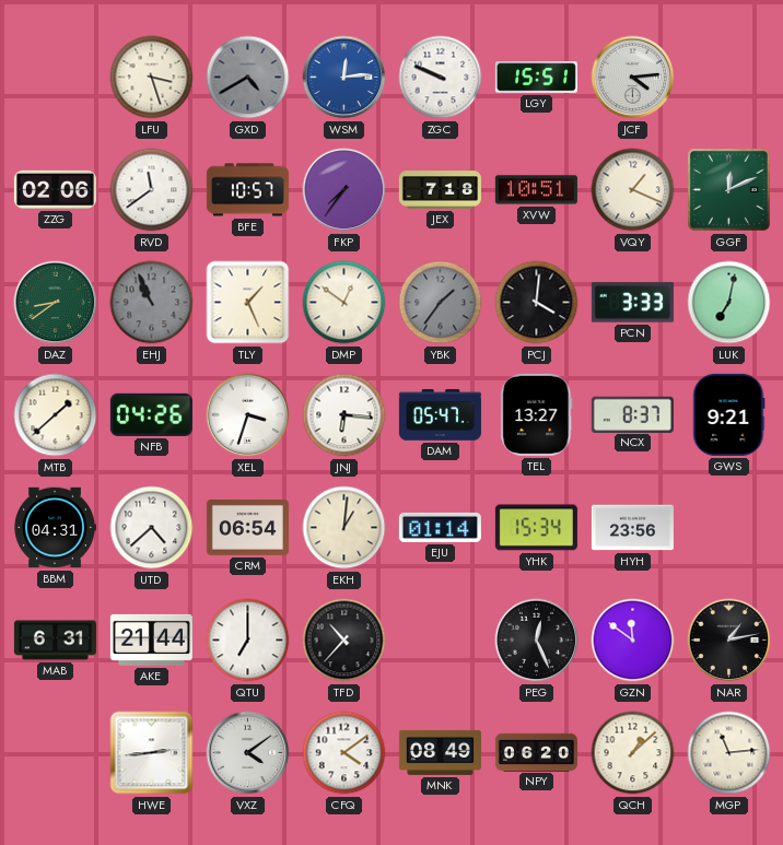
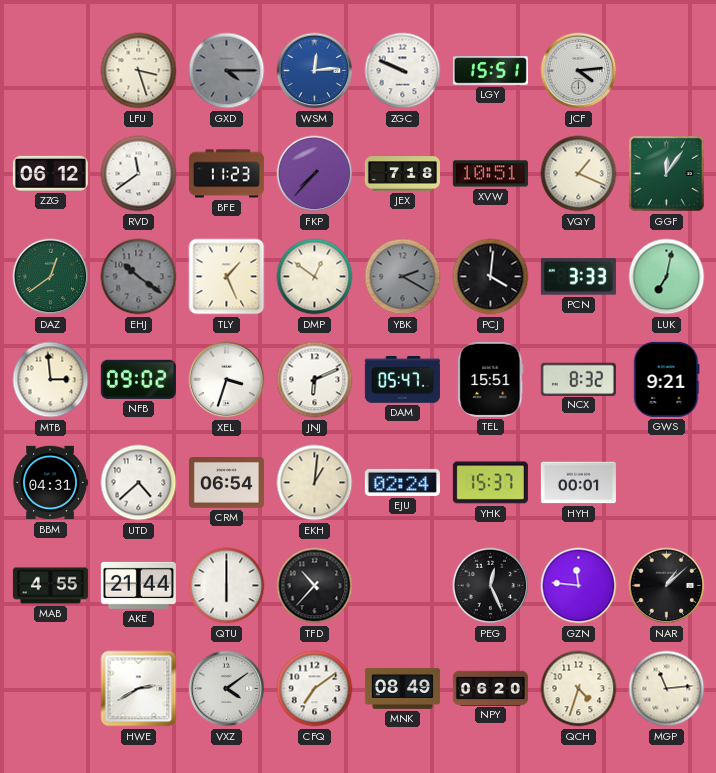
GXD: 4:40 -> 4:15
ZZG: 02:06 -> 06:12
BFE: 10:57 -> 11:23
FKP: 7:36 -> 7:37
GGF: 12:11 -> 12:06
DAZ: 8:39 -> 12:39
EHJ: 10:56 -> 10:21
YBK: 1:36 -> 2:20
MTB: 1:38 -> 2:59
NFB: 04:26 -> 09:02
JNJ: 6:16 -> 6:11
TEL: 13:27 -> 15:51
NCX: 8:37 -> 8:32
EJU: 01:14 -> 02:24
YHK: 15:34 -> 15:37
HYH: 23:56 -> 00:01
MAB: 6:31 -> 4:55
QTU: 7:00 -> 6:00
GZN: 11:51 -> 11:46
NAR: 1:13 -> 1:08
HWE: 2:44 -> 2:40
CFQ: 4:09 -> 7:09
QCH: 1:08 -> 4:33
